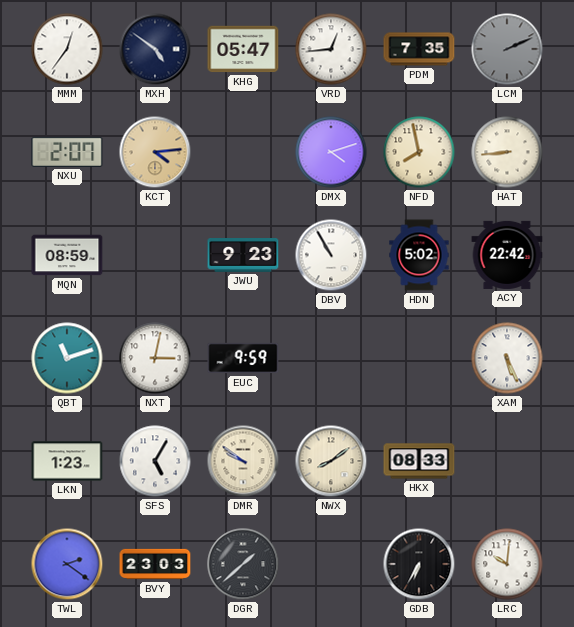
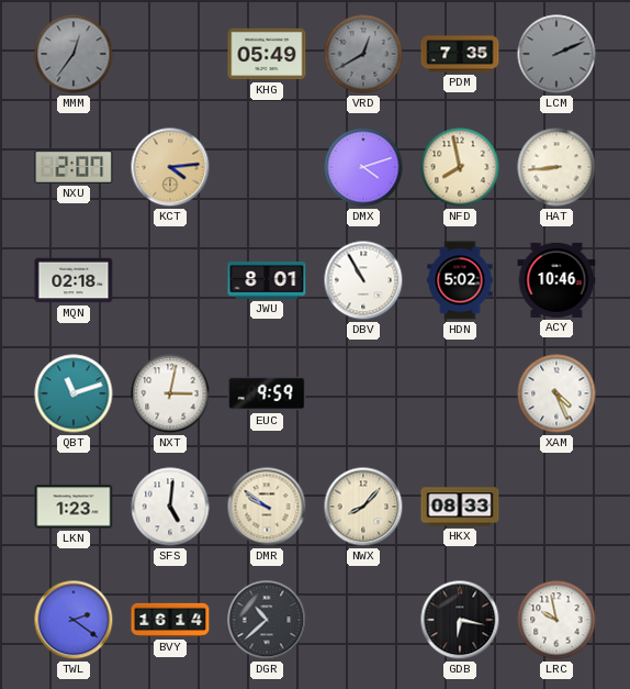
MMM dial: white -> grey
MXH: 4:51 -> none
KHG: 05:47 -> 05:49
VRD: 12:44 -> 12:40
VRD dial: white -> grey
MQN: 08:59 -> 02:18
JWU: 9:23 -> 8:01
ACY: 22:42 -> 10:46
XAM: 5:26 -> 4:26
SFS: 5:05 -> 5:01
NWX: 8:09 -> 8:07
BVY: 23:03 -> 16:14
DGR: 1:38 -> 10:38
GDB: 6:35 -> 6:17
LRC: 10:01 -> 9:58
